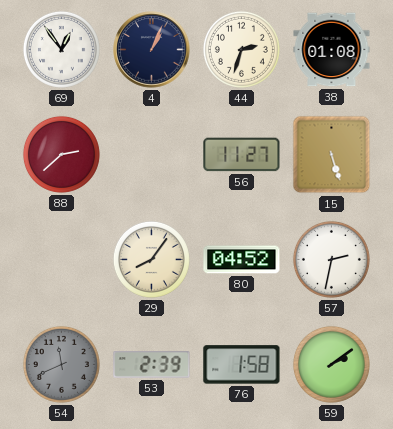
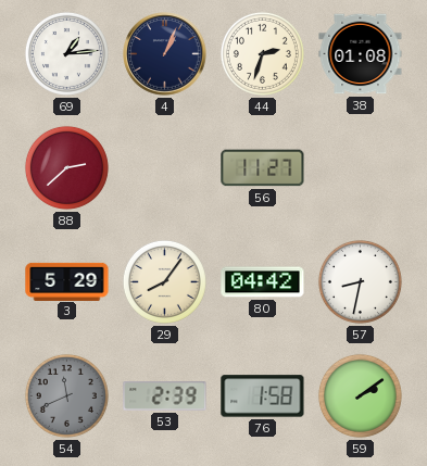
69: 12:54 -> 1:14
15: 5:27 -> none
3: none -> 5:29
80: 04:52 -> 04:42
57: 2:32 -> 8:32
